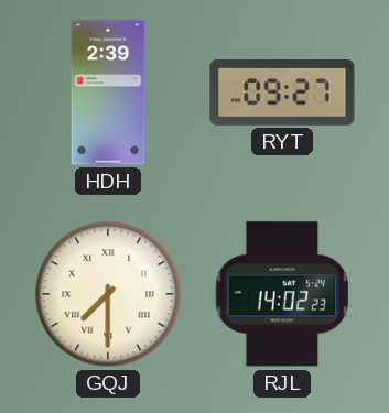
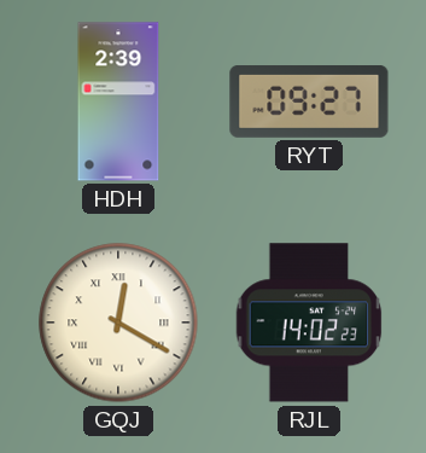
GQJ: 7:30 -> 12:20
